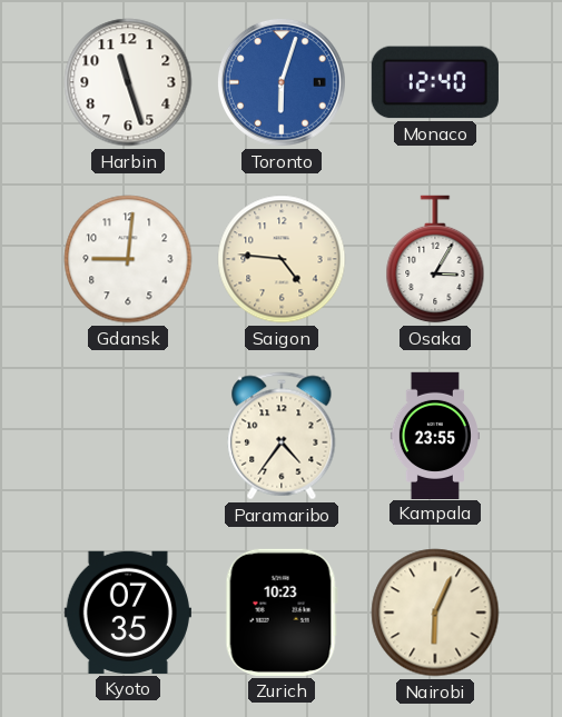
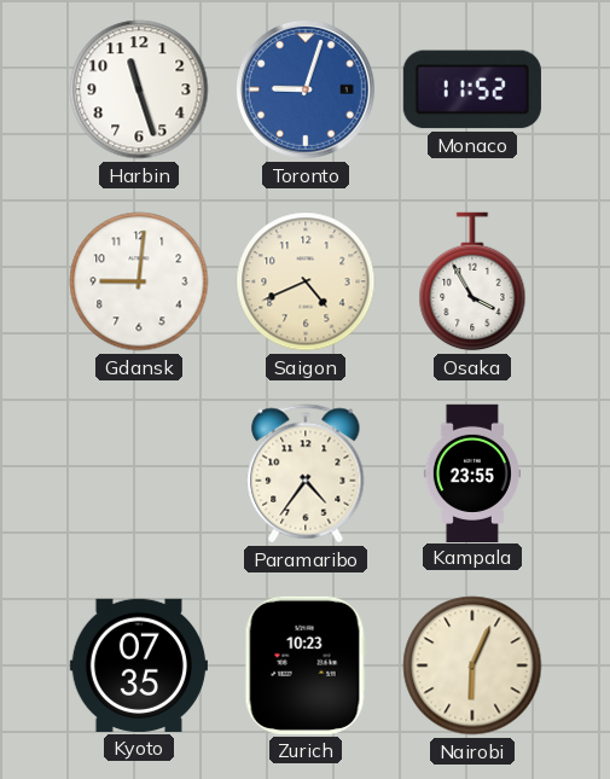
Toronto: 6:03 -> 9:03
Monaco: 12:40 -> 11:52
Saigon: 4:46 -> 4:41
Osaka: 3:05 -> 3:55
